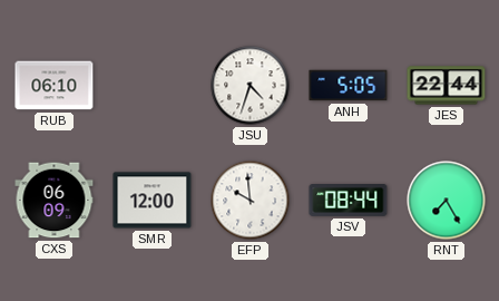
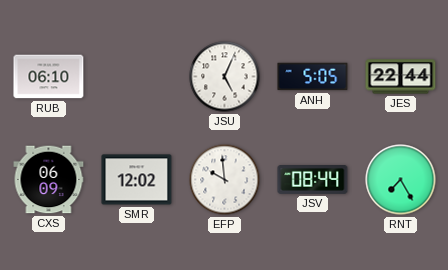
JSU: 4:33 -> 5:04
SMR: 12:00 -> 12:02
